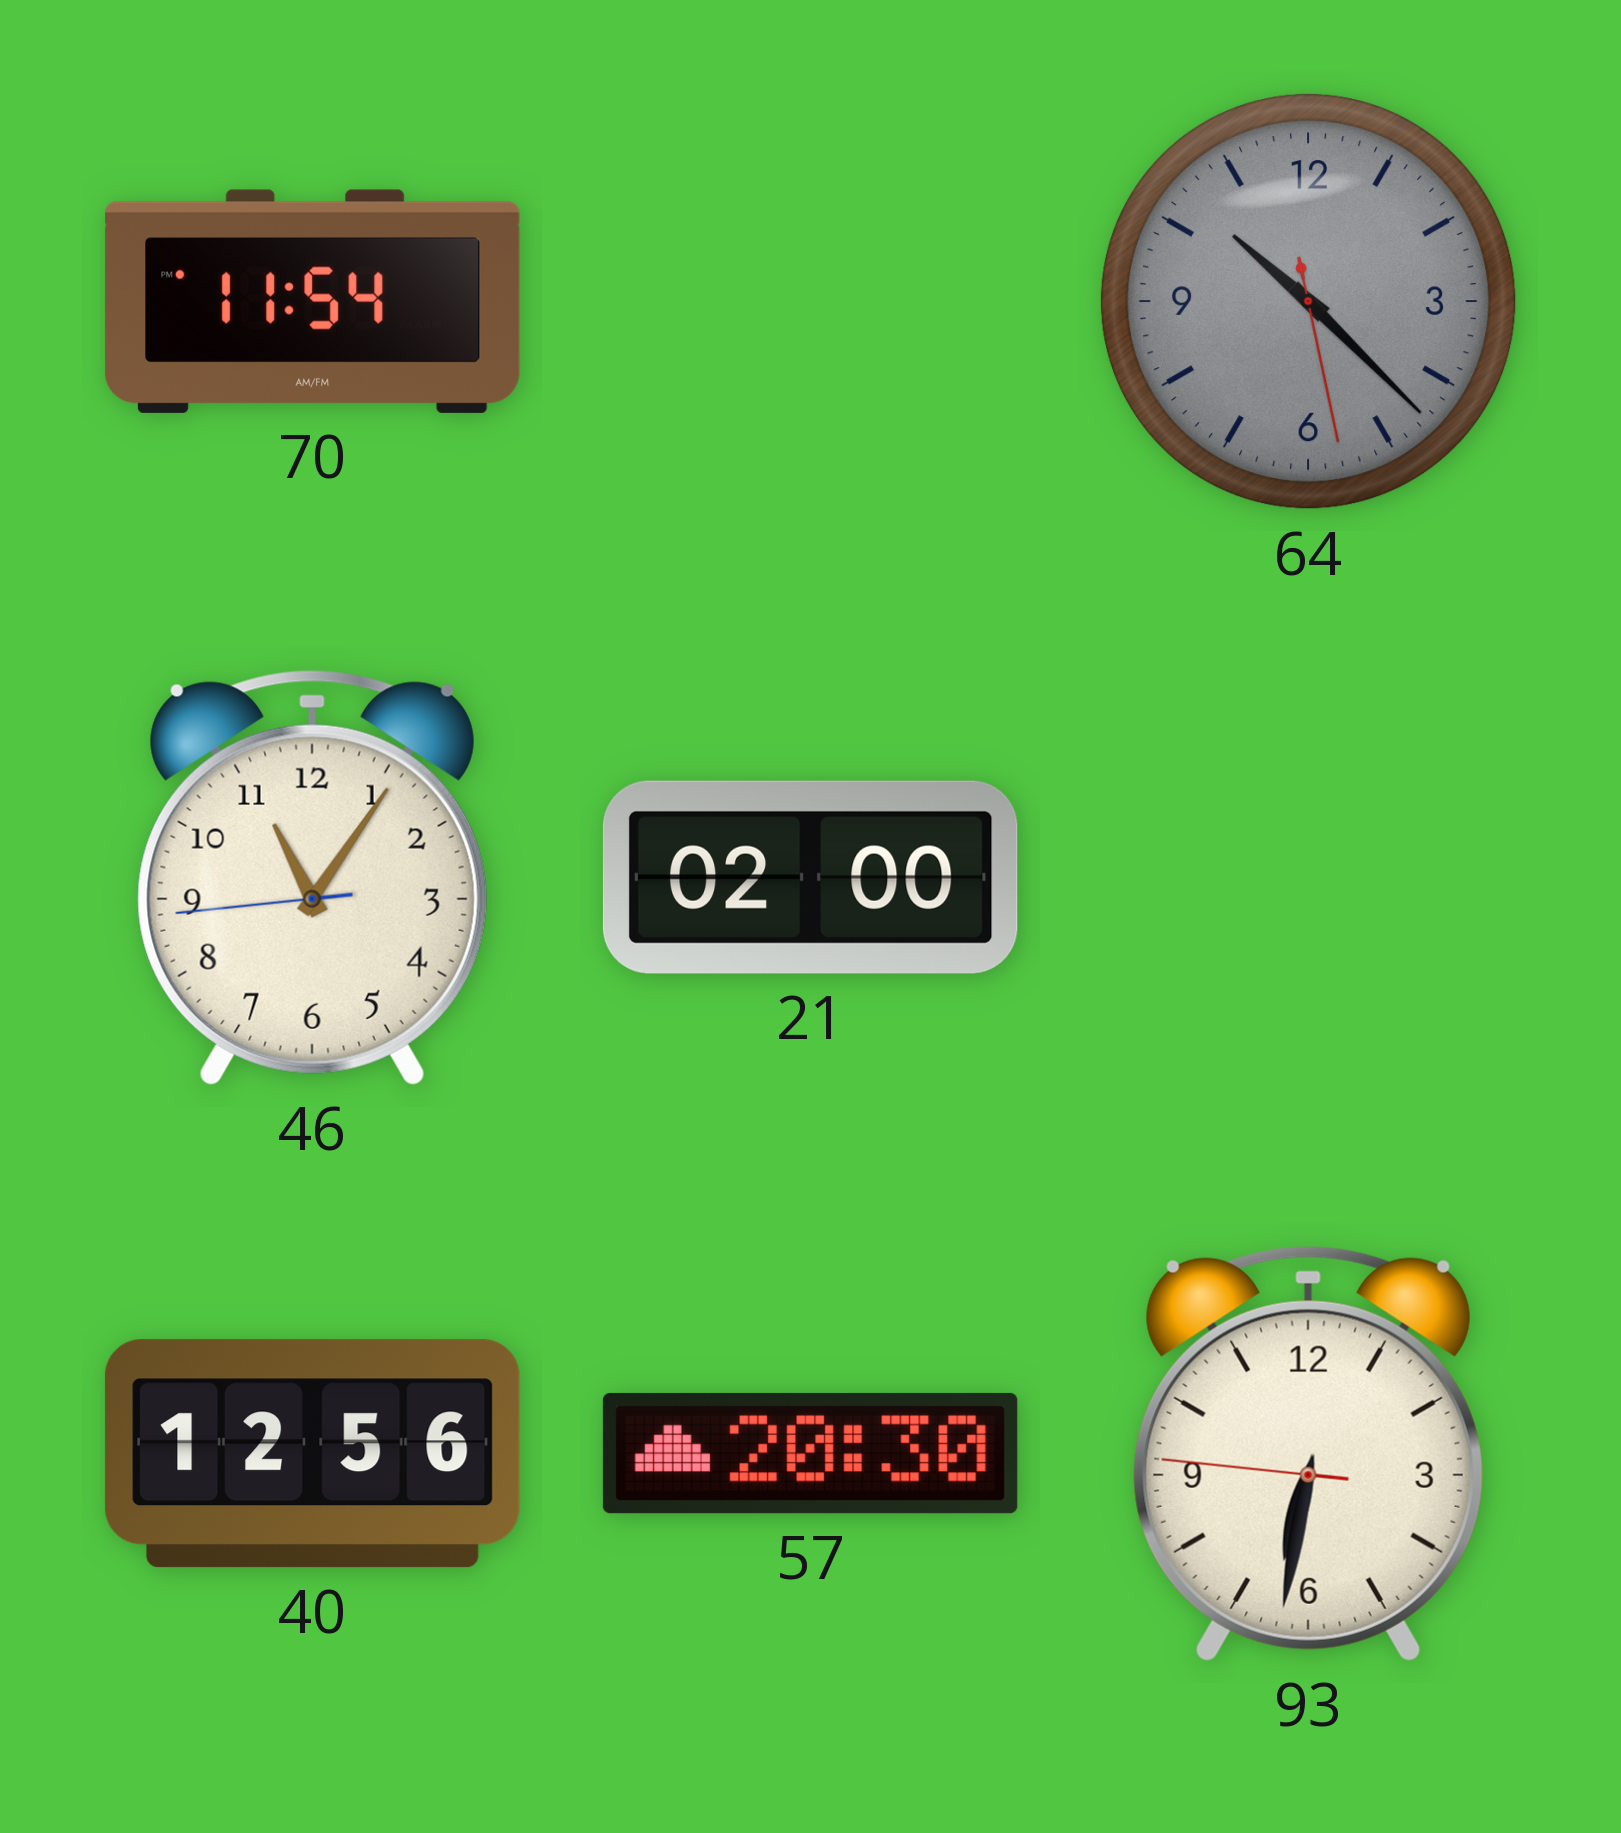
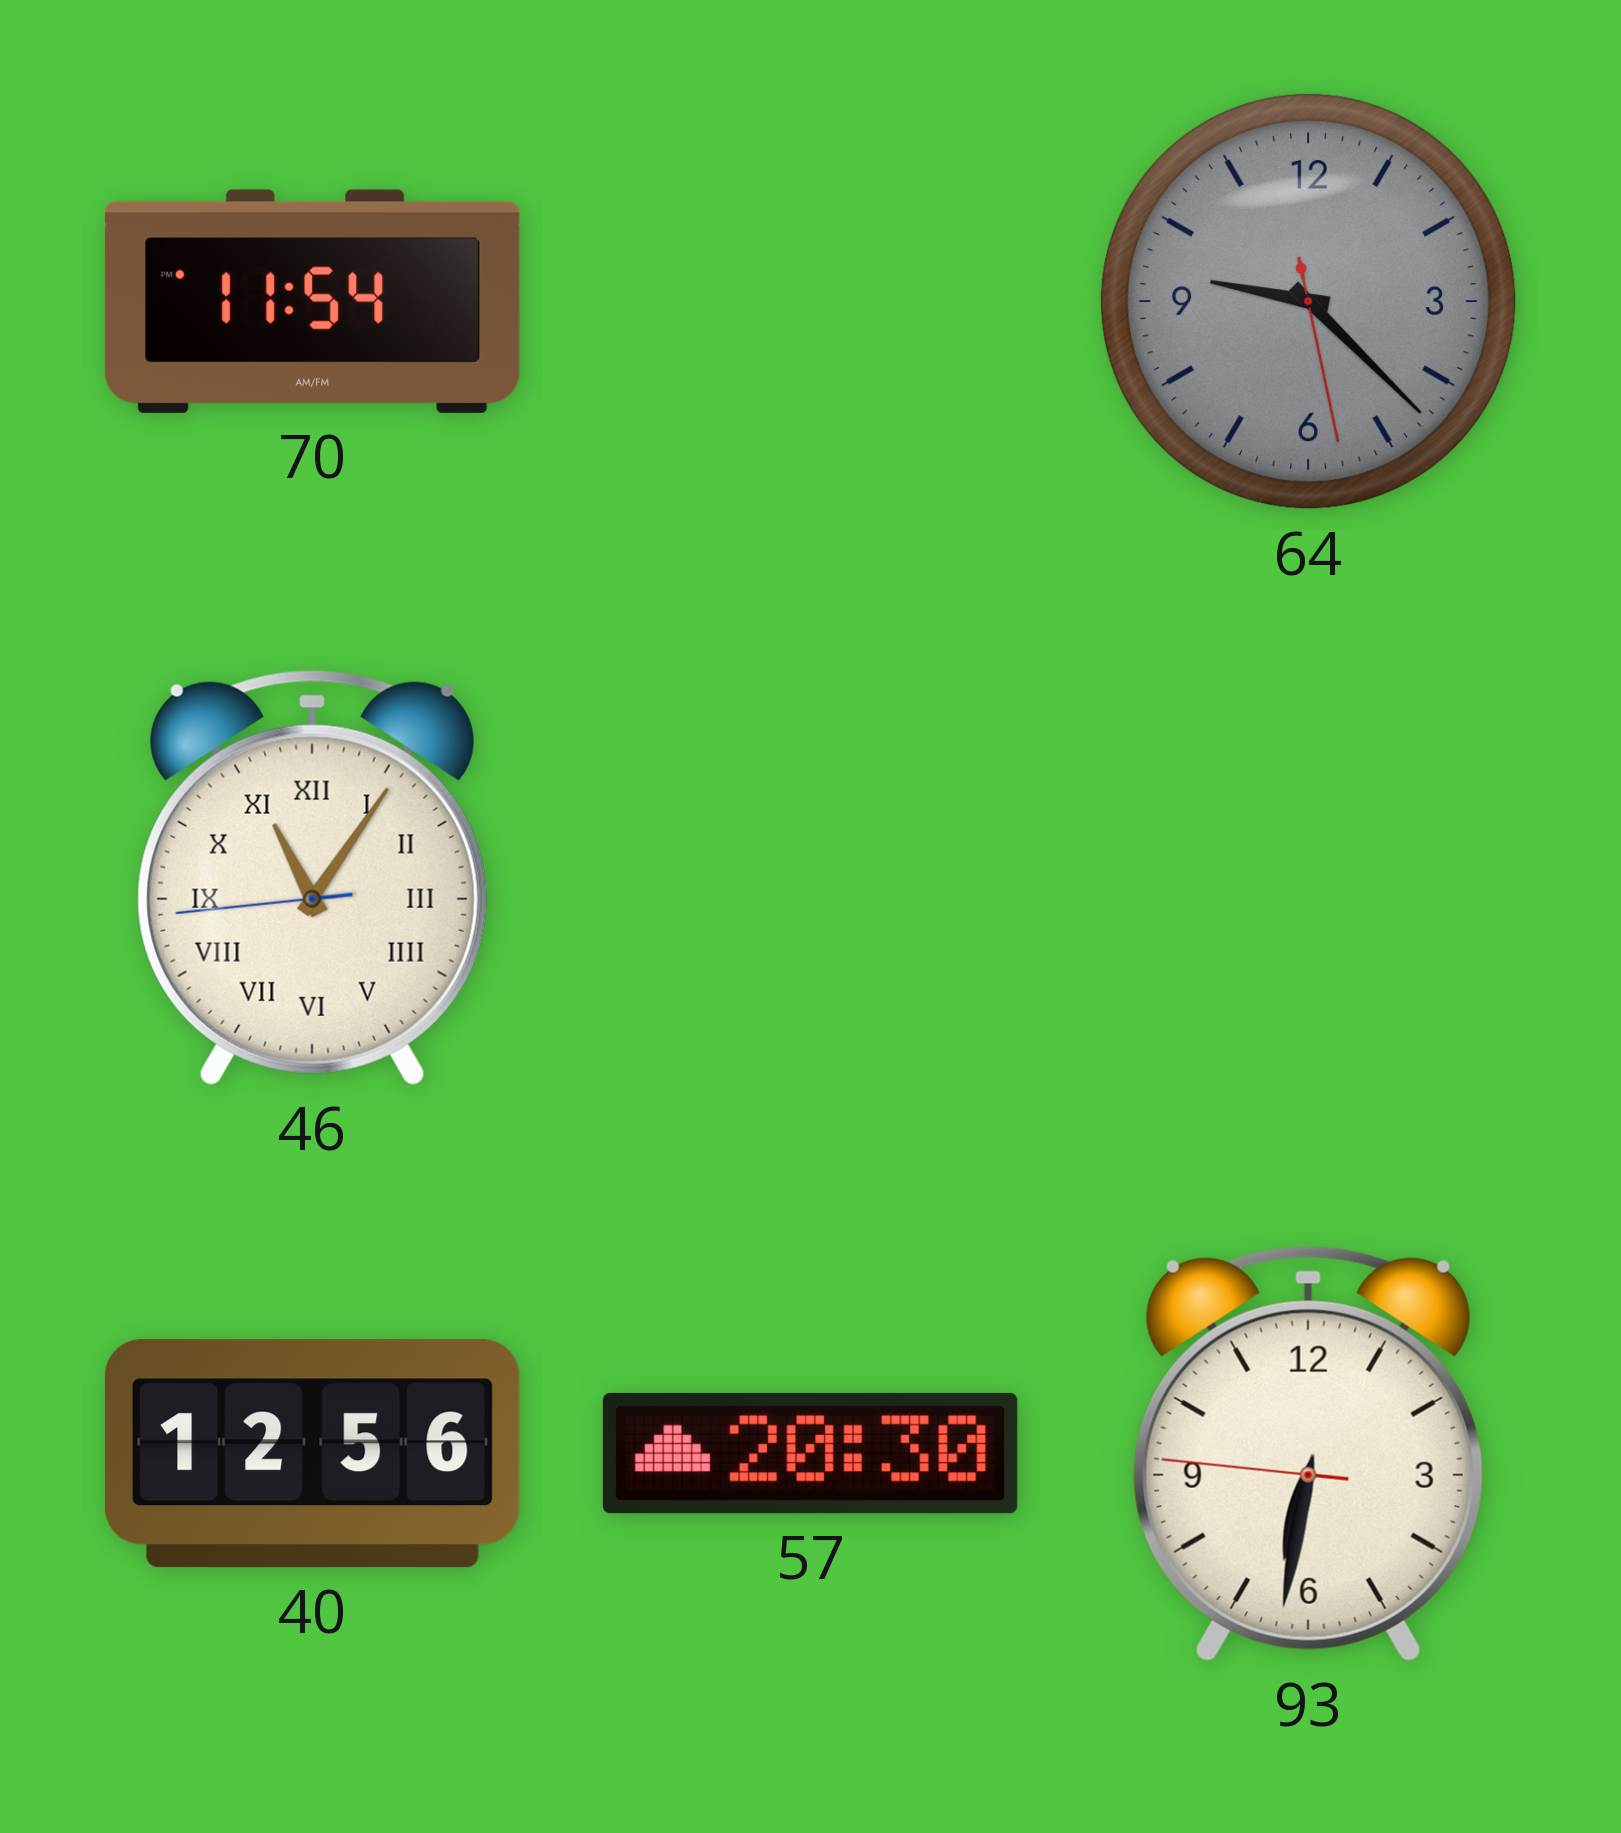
64: 10:22 -> 9:22
46 numerals: Arabic -> Roman
21: 02:00 -> none
